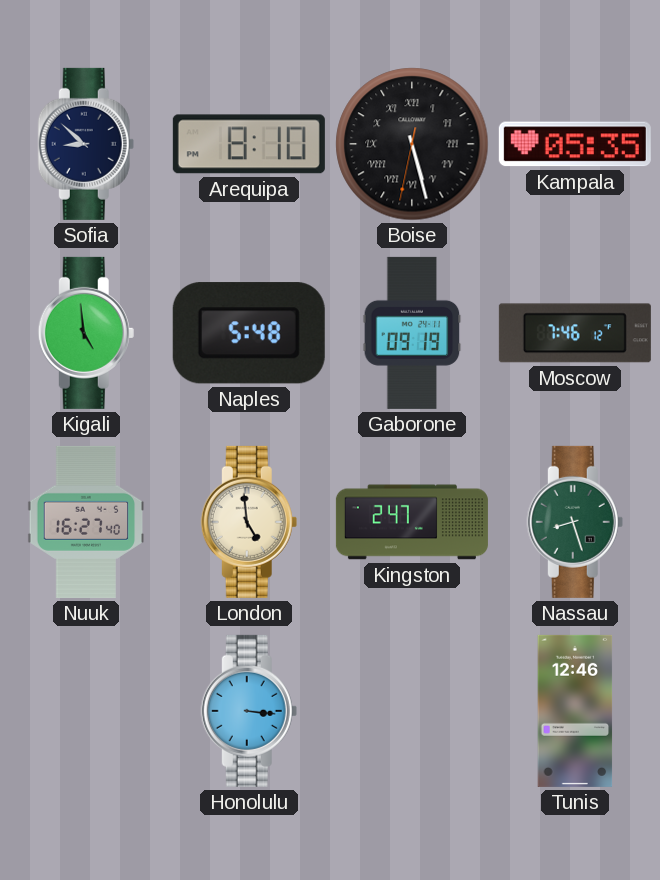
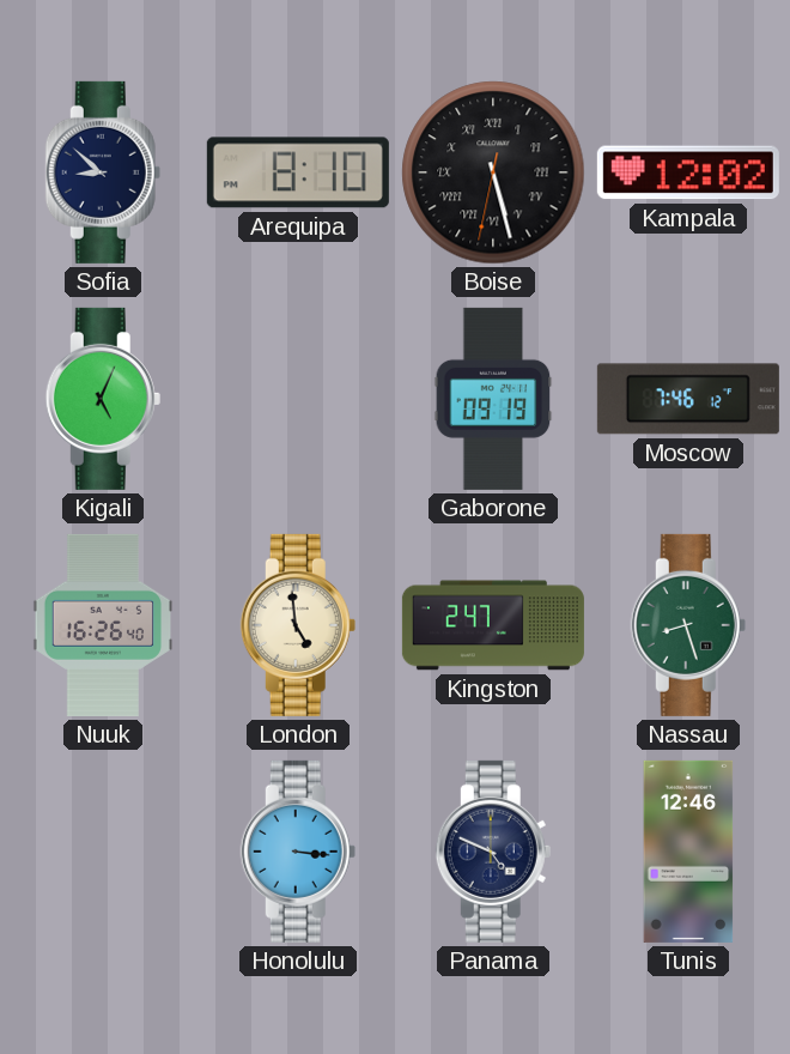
Kampala: 05:35 -> 12:02
Kigali: 4:59 -> 5:04
Naples: 5:48 -> none
Nuuk: 16:27 -> 16:26
Panama: none -> 4:49
